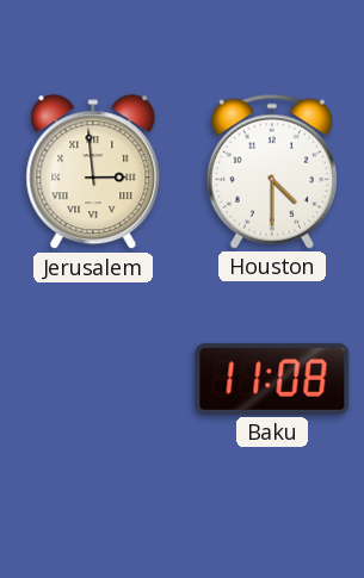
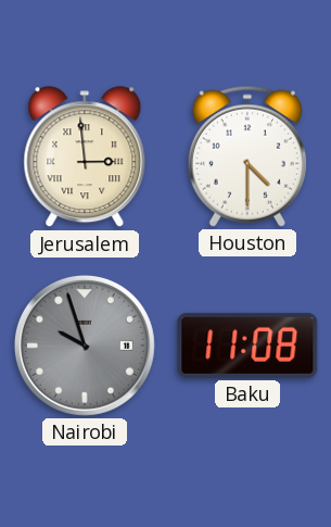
Nairobi: none -> 9:57
